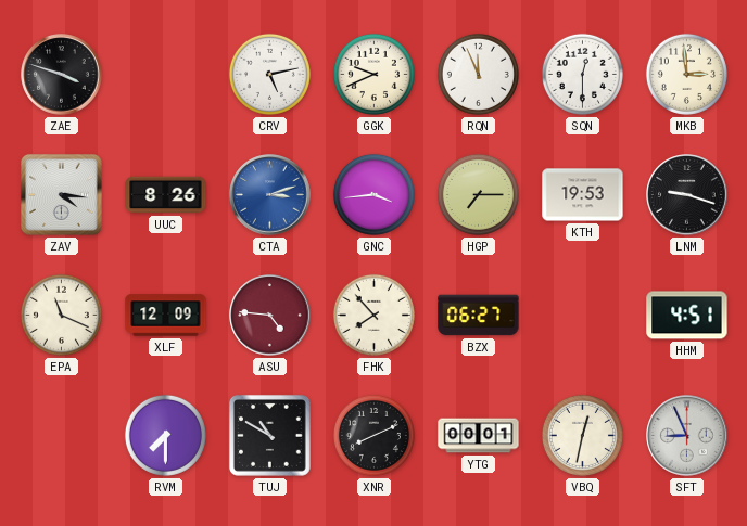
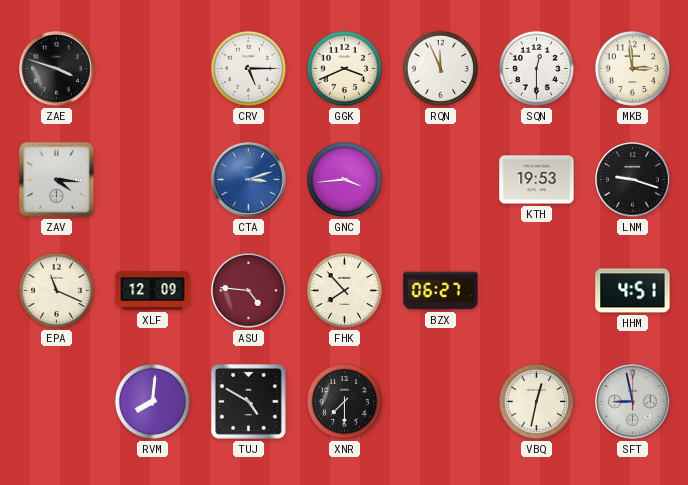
CRV: 5:13 -> 5:15
GGK: 9:41 -> 3:41
UUC: 8:26 -> none
HGP: 7:15 -> none
RVM: 7:30 -> 8:01
TUJ: 10:50 -> 4:50
XNR: 8:11 -> 7:30
YTG: 00:01 -> none
SFT: 8:56 -> 8:58
